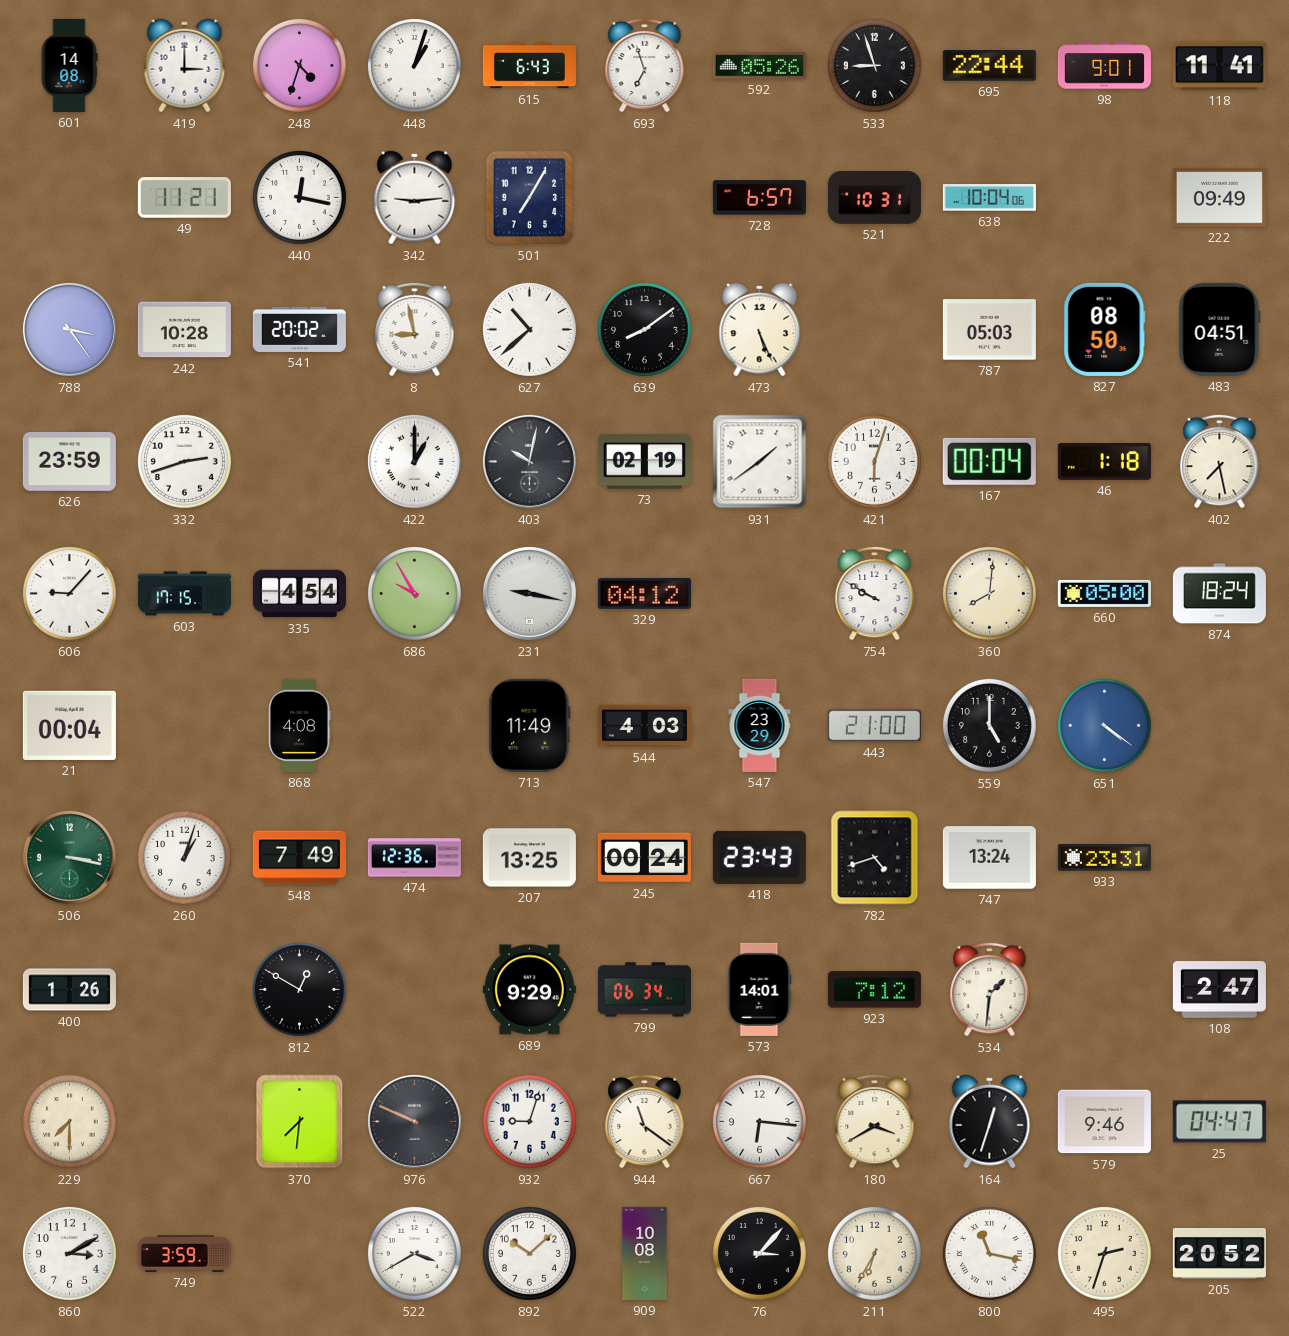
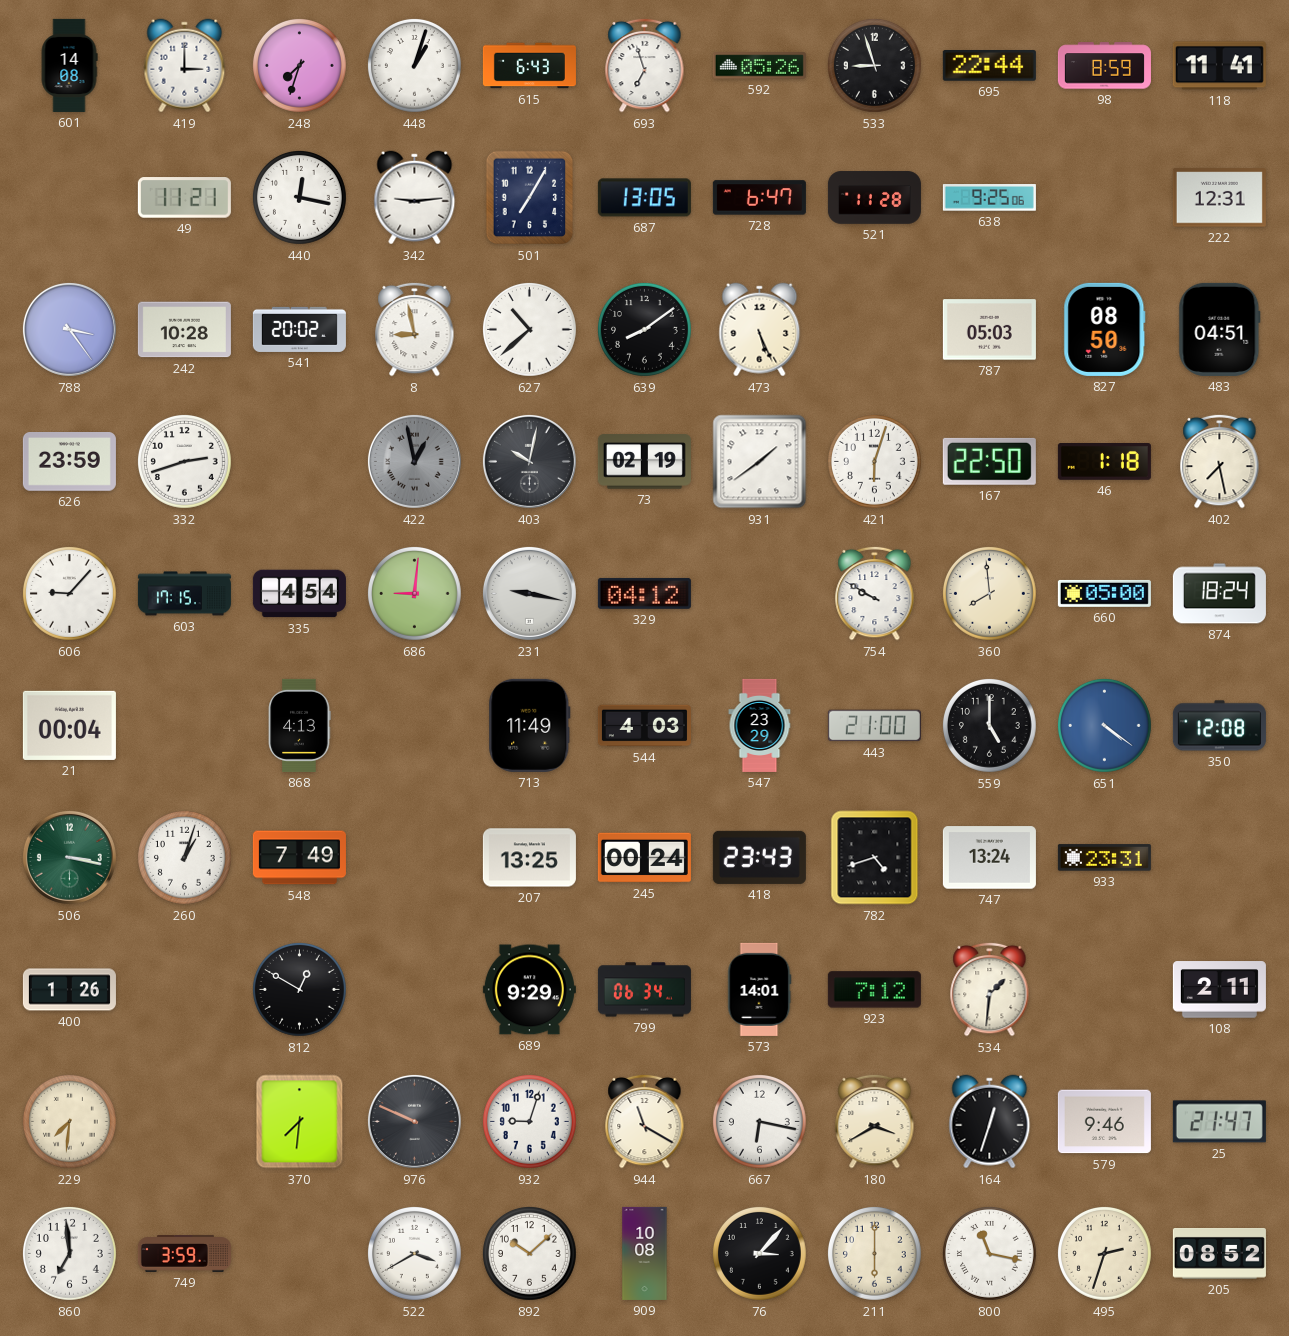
248: 4:33 -> 7:33
98: 9:01 -> 8:59
687: none -> 13:05
728: 6:57 -> 6:47
521: 10:31 -> 11:28
638: 10:04 -> 9:25
222: 09:49 -> 12:31
422: 1:00 -> 12:58
422 dial: white -> grey
167: 00:04 -> 22:50
686: 9:55 -> 9:01
360: 8:01 -> 7:59
868: 4:08 -> 4:13
350: none -> 12:08
474: 12:36 -> none
108: 2:47 -> 2:11
229: 7:30 -> 7:31
944: 11:21 -> 11:20
667: 6:16 -> 6:17
25: 04:47 -> 21:47
860: 3:10 -> 6:59
211: 6:35 -> 6:00
205: 20:52 -> 08:52
